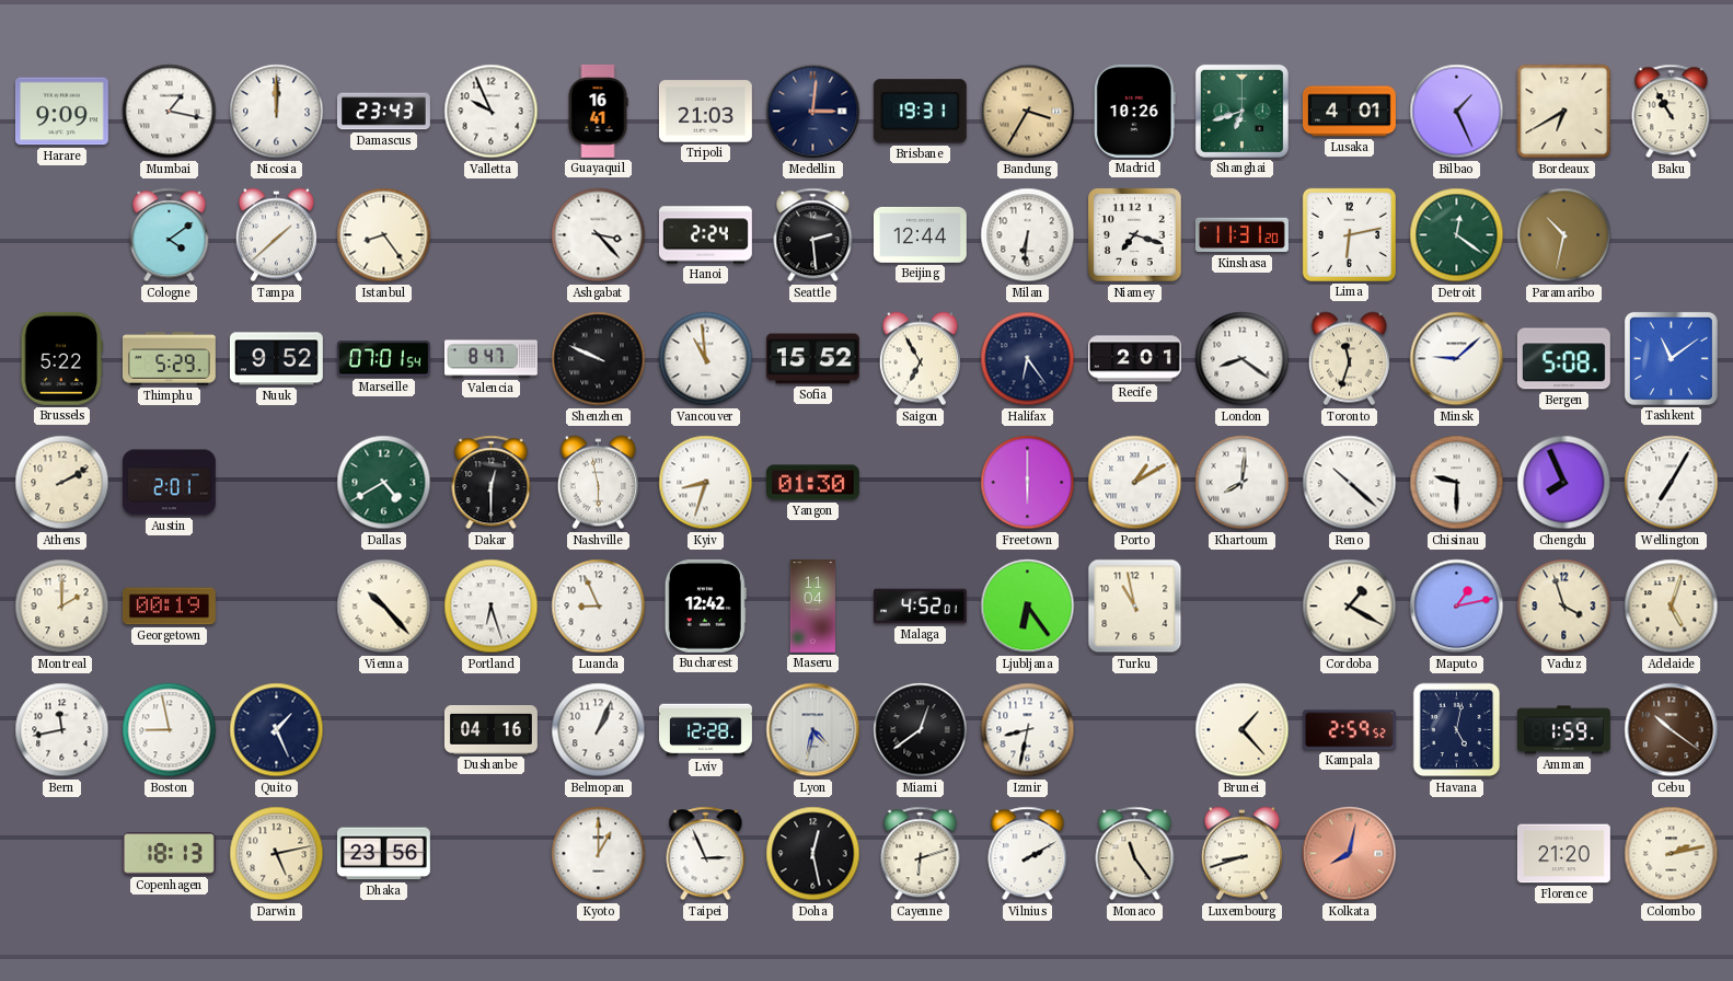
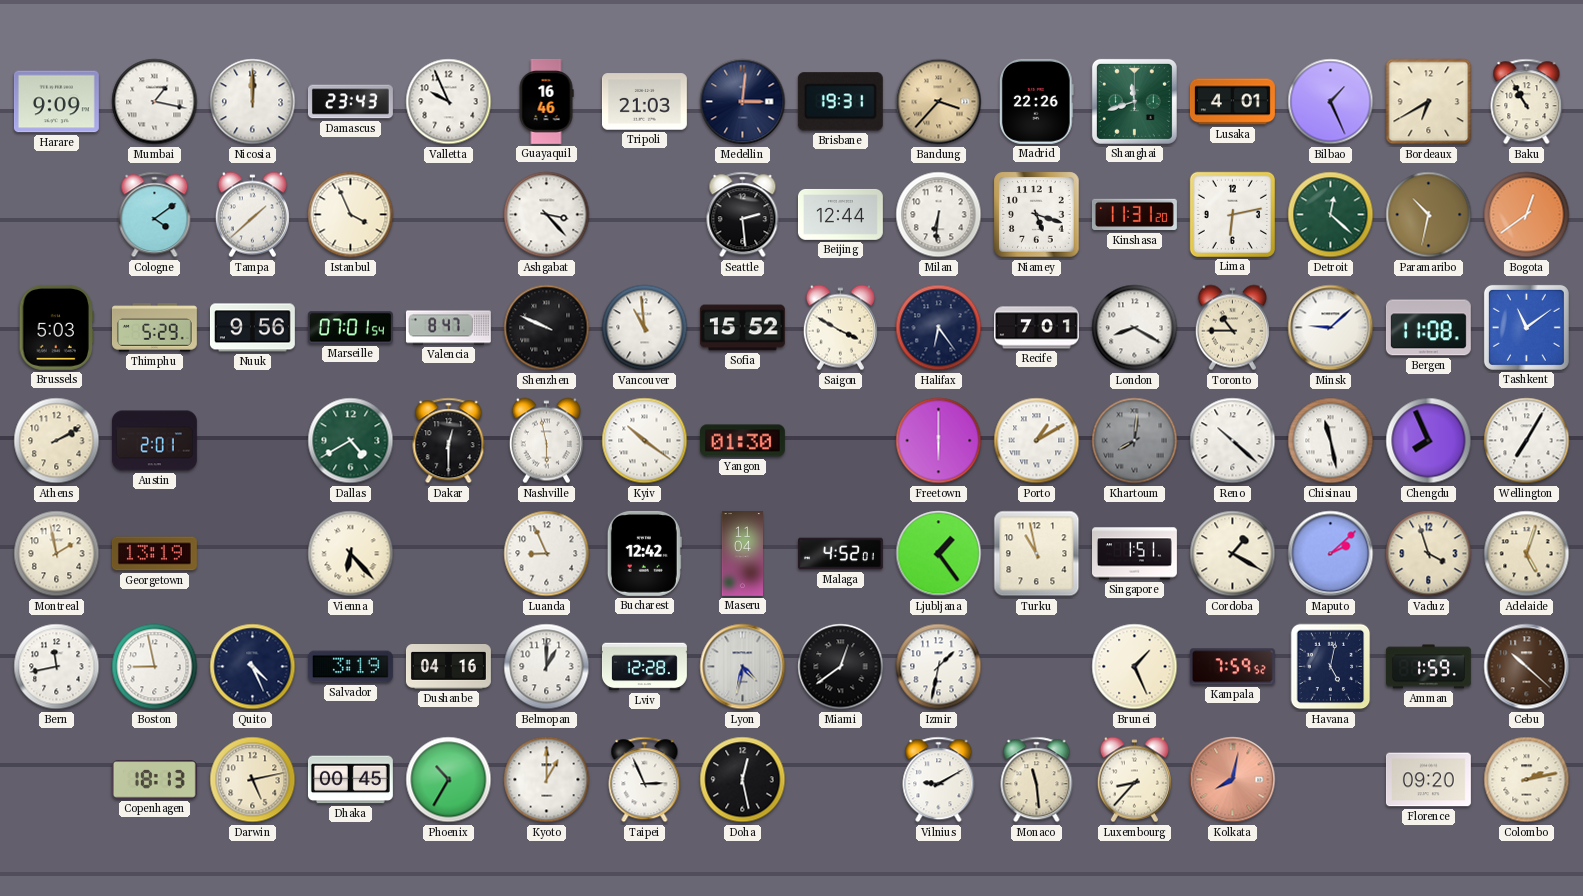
Guayaquil: 16:41 -> 16:46
Bandung: 3:35 -> 3:37
Madrid: 10:26 -> 22:26
Shanghai: 6:42 -> 11:42
Istanbul: 8:24 -> 3:56
Hanoi: 2:24 -> none
Niamey: 7:18 -> 5:18
Detroit: 12:21 -> 12:22
Bogota: none -> 12:39
Brussels: 5:22 -> 5:03
Nuuk: 9:52 -> 9:56
Saigon: 6:55 -> 3:50
Recife: 2:01 -> 7:01
London: 8:21 -> 8:20
Toronto: 11:33 -> 10:45
Bergen: 5:08 -> 11:08
Kyiv: 8:33 -> 10:21
Khartoum dial: white -> grey
Chisinau: 9:30 -> 11:28
Montreal: 2:00 -> 1:58
Georgetown: 00:19 -> 13:19
Vienna: 10:23 -> 6:23
Portland: 6:27 -> none
Ljubljana: 6:24 -> 1:24
Singapore: none -> 1:51
Maputo: 1:13 -> 2:08
Quito: 1:26 -> 4:26
Salvador: none -> 3:19
Belmopan: 1:04 -> 1:00
Izmir: 8:32 -> 1:32
Brunei: 1:23 -> 1:26
Kampala: 2:59 -> 7:59
Cebu: 10:21 -> 10:22
Dhaka: 23:56 -> 00:45
Phoenix: none -> 10:35
Cayenne: 6:12 -> none
Vilnius: 2:10 -> 9:10
Monaco: 11:24 -> 11:29
Luxembourg: 8:42 -> 8:37
Florence: 21:20 -> 09:20
